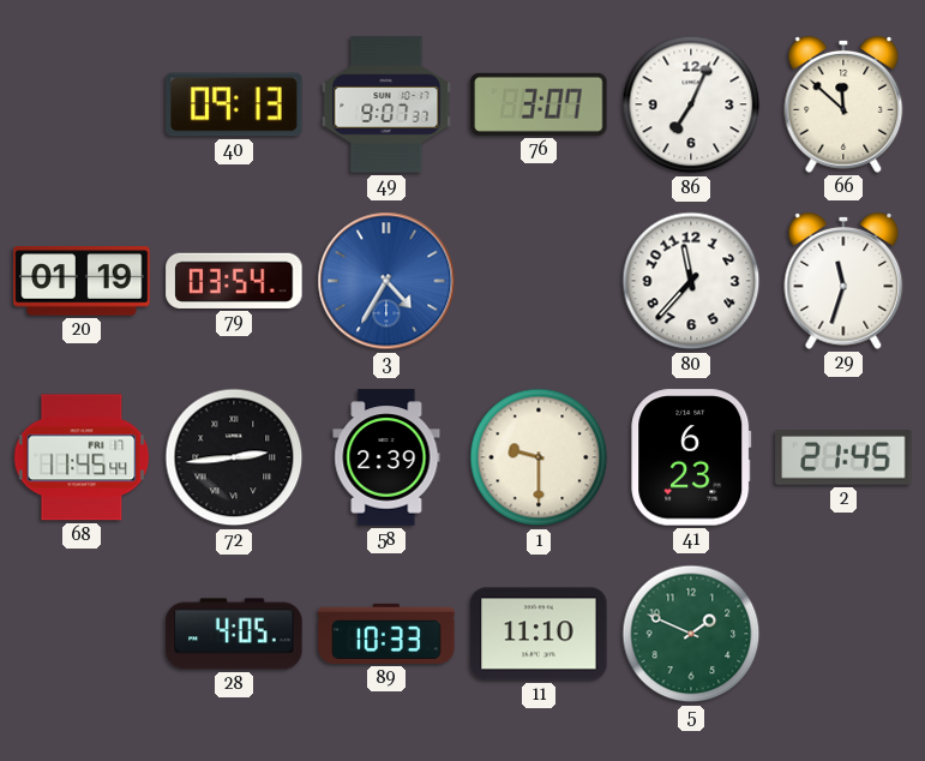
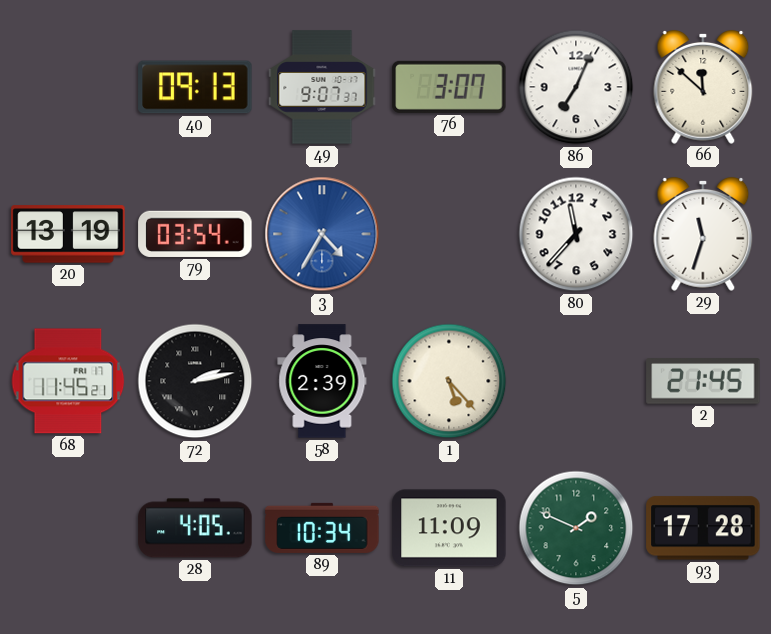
20: 01:19 -> 13:19
68: 11:45:44 -> 11:45:21
72: 2:44 -> 2:13
1: 9:30 -> 5:23
41: 6:23 -> none
89: 10:33 -> 10:34
11: 11:10 -> 11:09
93: none -> 17:28
